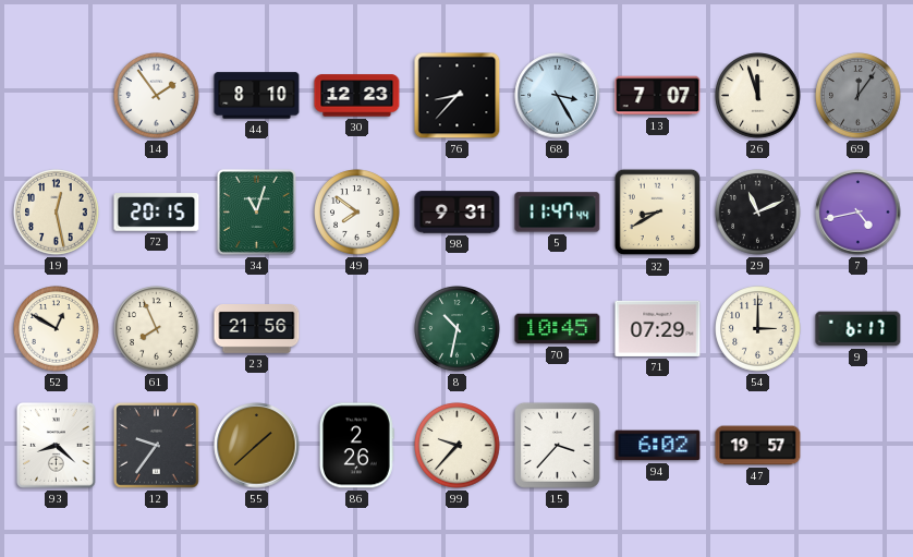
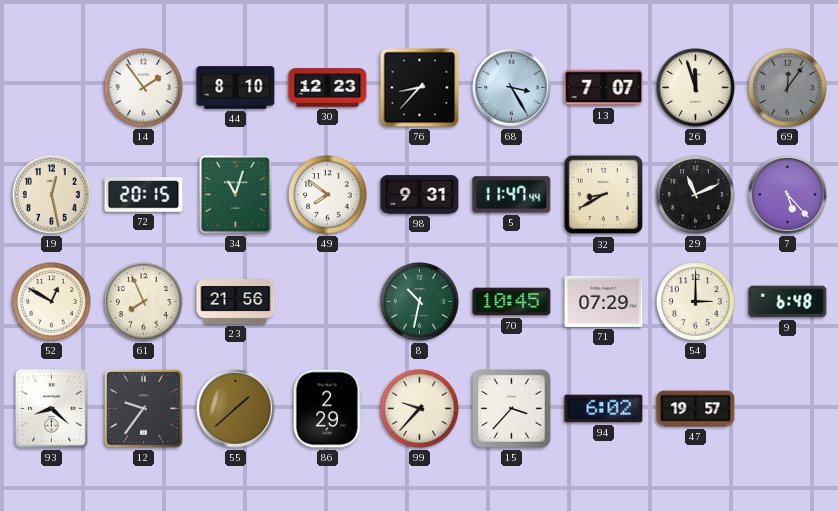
7: 4:43 -> 5:23
9: 6:17 -> 6:48
86: 2:26 -> 2:29
